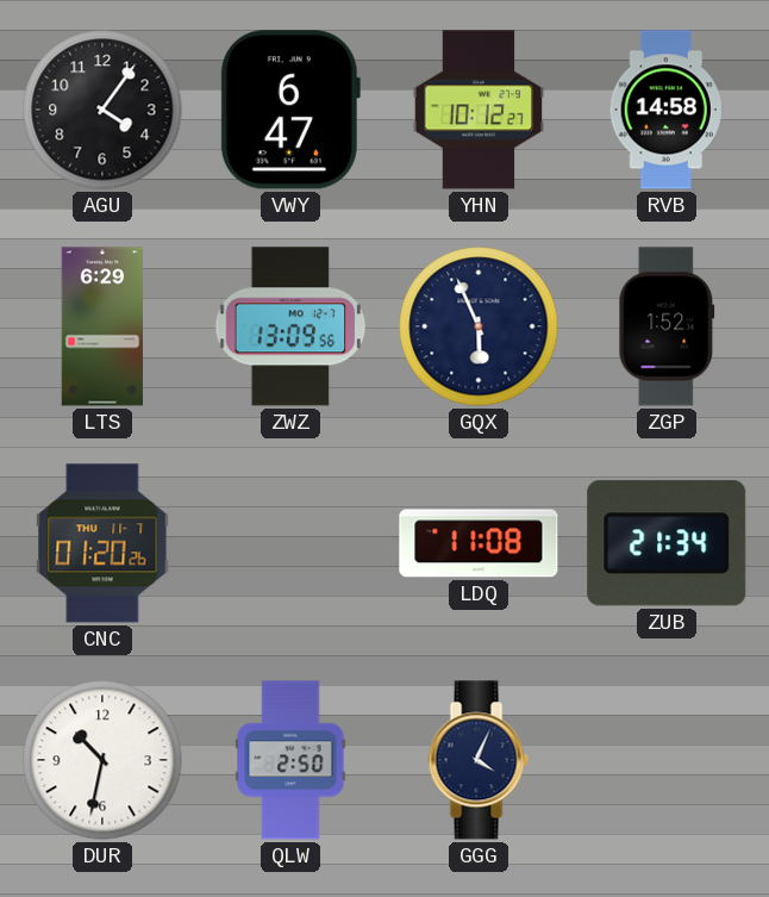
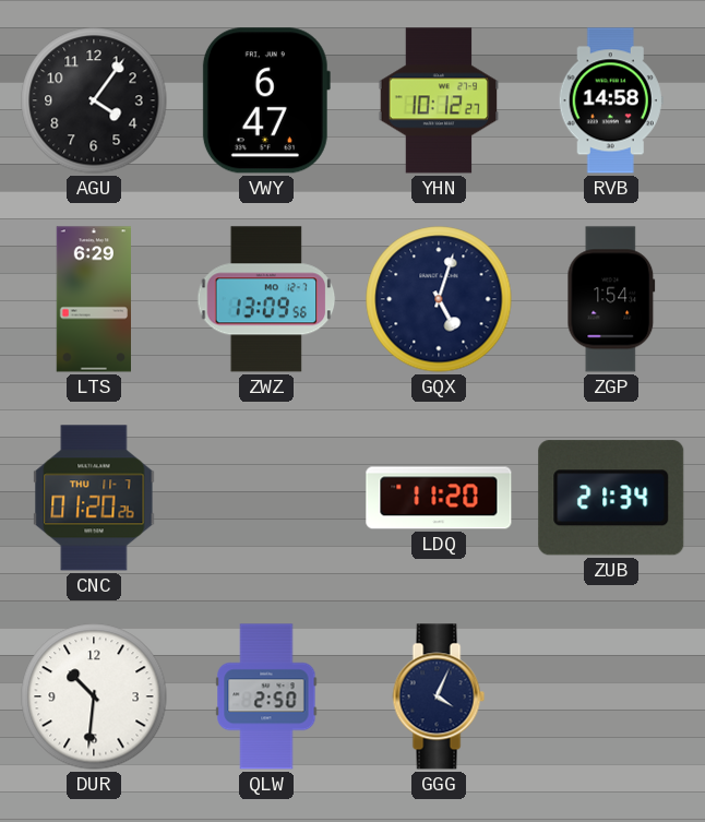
GQX: 5:56 -> 5:03
ZGP: 1:52 -> 1:54
LDQ: 11:08 -> 11:20
DUR: 10:32 -> 10:31
